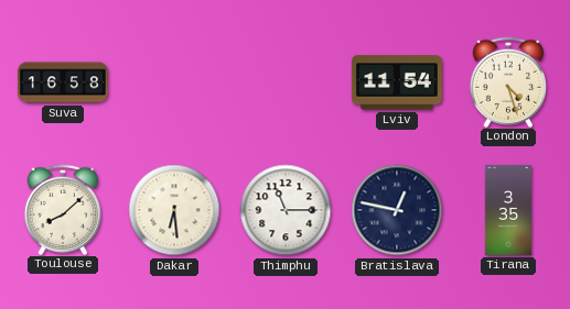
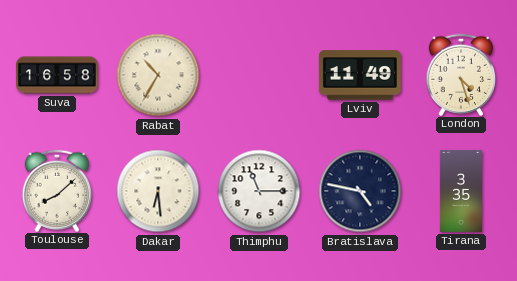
Rabat: none -> 10:35
Lviv: 11:54 -> 11:49
Bratislava: 12:47 -> 4:47
